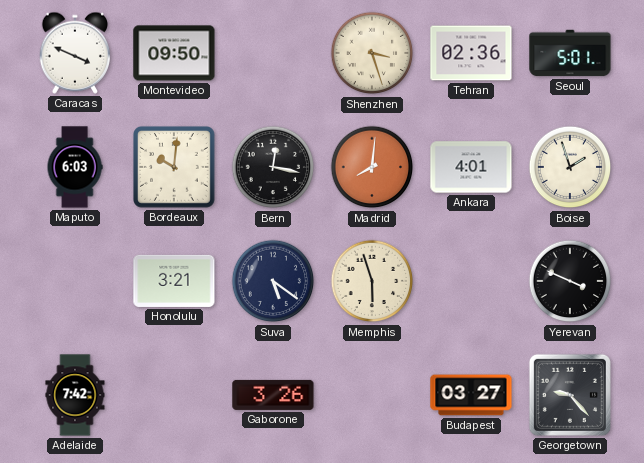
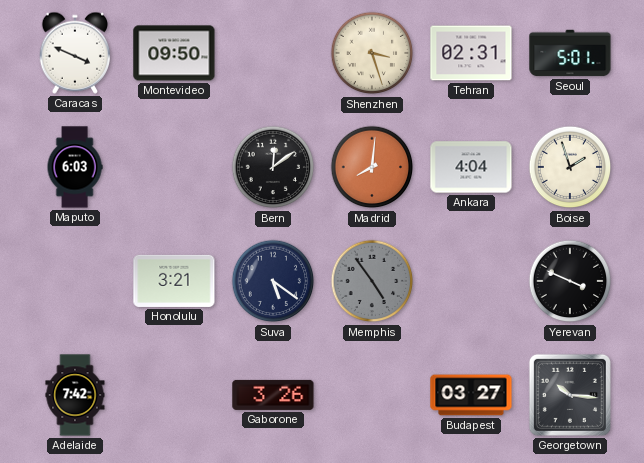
Tehran: 02:36 -> 02:31
Bordeaux: 10:01 -> none
Bern: 12:17 -> 12:09
Ankara: 4:01 -> 4:04
Memphis: 5:57 -> 4:54
Memphis dial: cream -> grey
Georgetown: 9:23 -> 10:16
